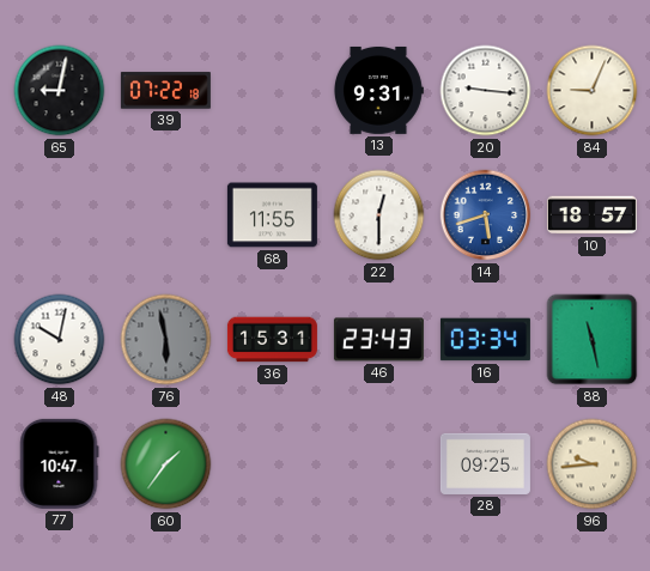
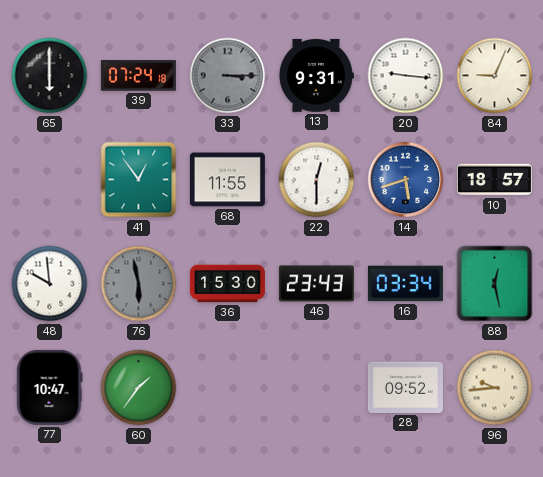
65: 9:02 -> 6:00
39: 07:22 -> 07:24
33: none -> 3:15
41: none -> 12:54
48: 10:02 -> 9:59
36: 15:31 -> 15:30
88: 11:28 -> 12:28
28: 09:25 -> 09:52
